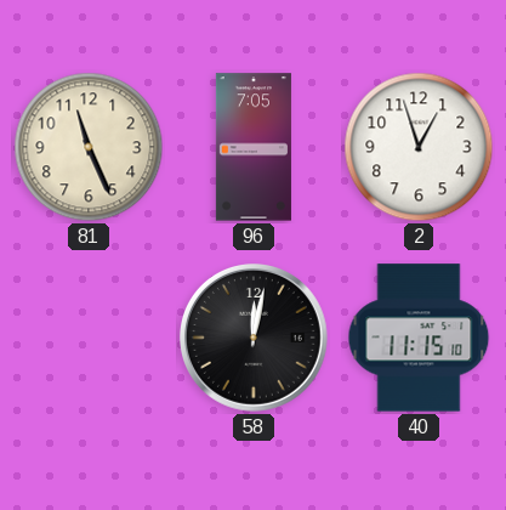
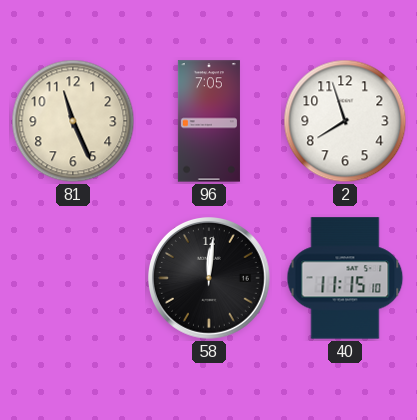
2: 12:57 -> 7:57
58: 12:02 -> 12:01
